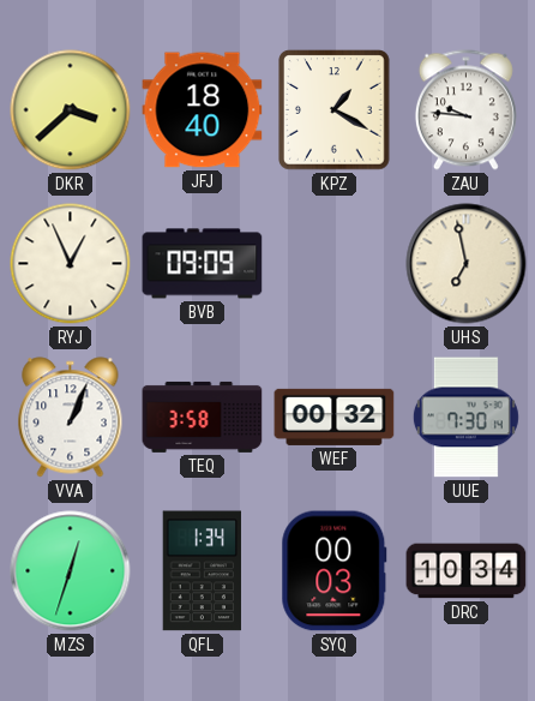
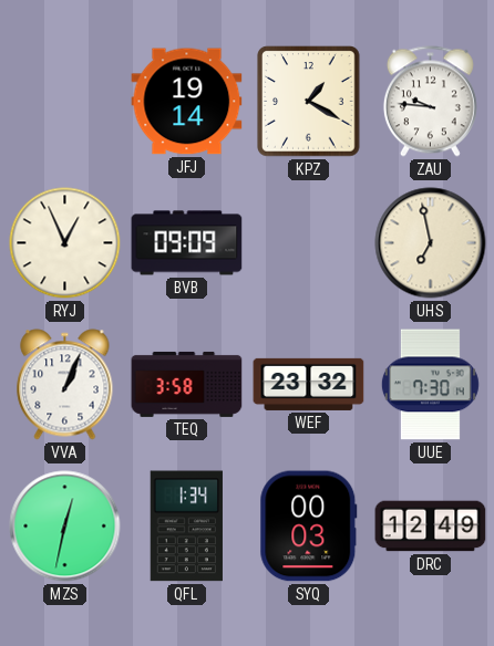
DKR: 3:38 -> none
JFJ: 18:40 -> 19:14
WEF: 00:32 -> 23:32
MZS: 12:33 -> 12:32
DRC: 10:34 -> 12:49
